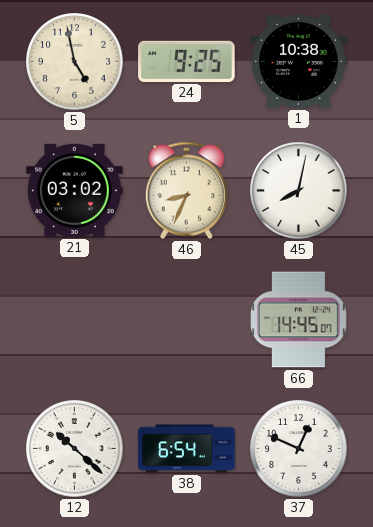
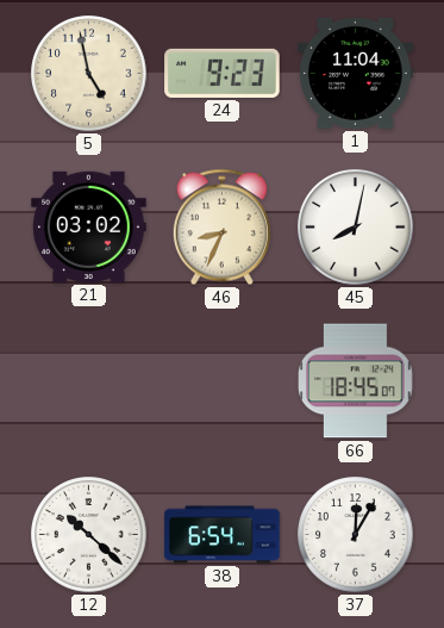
24: 9:25 -> 9:23
1: 10:38 -> 11:04
66: 14:45 -> 18:45
37: 12:49 -> 12:05
